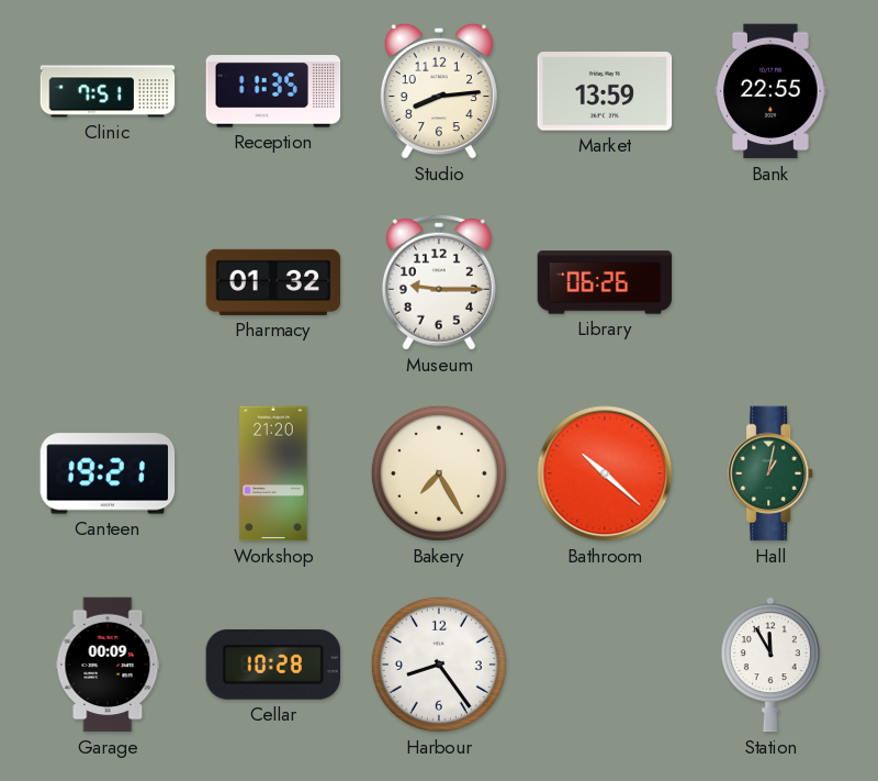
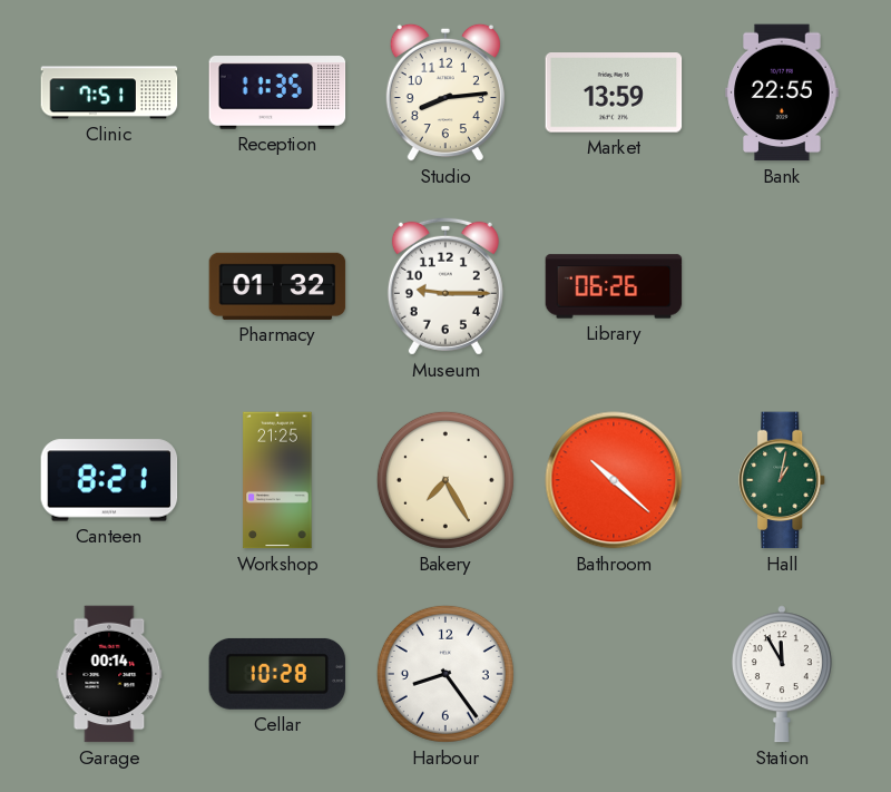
Canteen: 19:21 -> 8:21
Workshop: 21:20 -> 21:25
Garage: 00:09 -> 00:14
